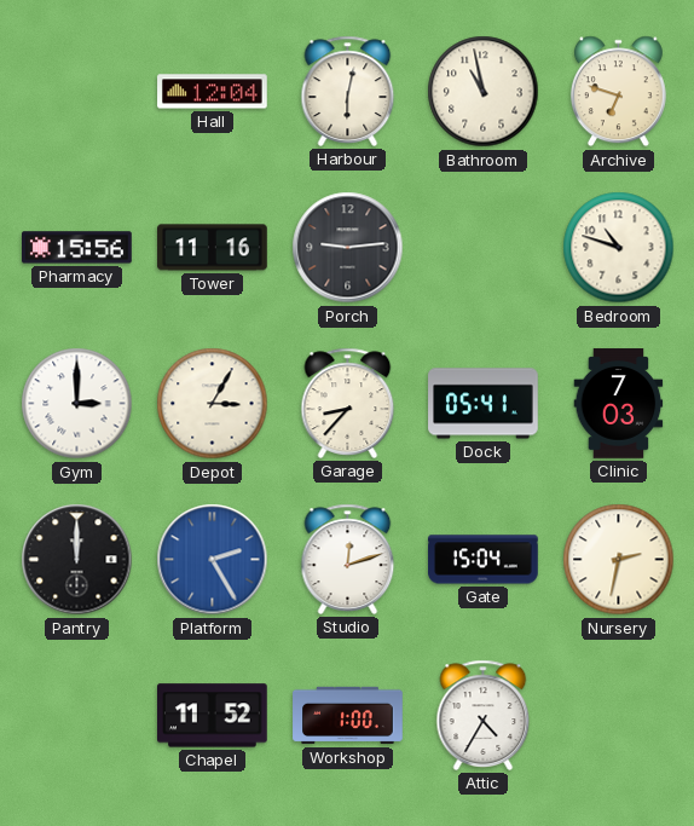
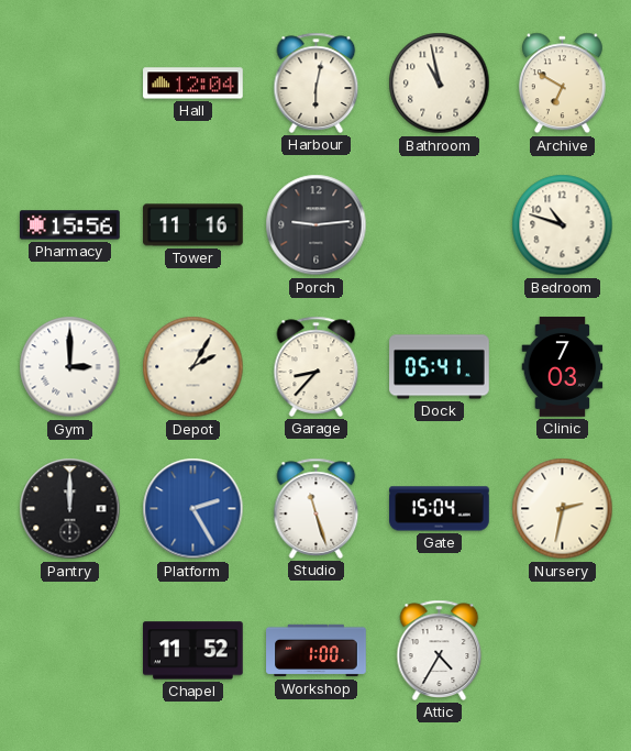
Archive: 6:48 -> 6:50
Depot: 3:05 -> 2:05
Studio: 12:12 -> 11:27
